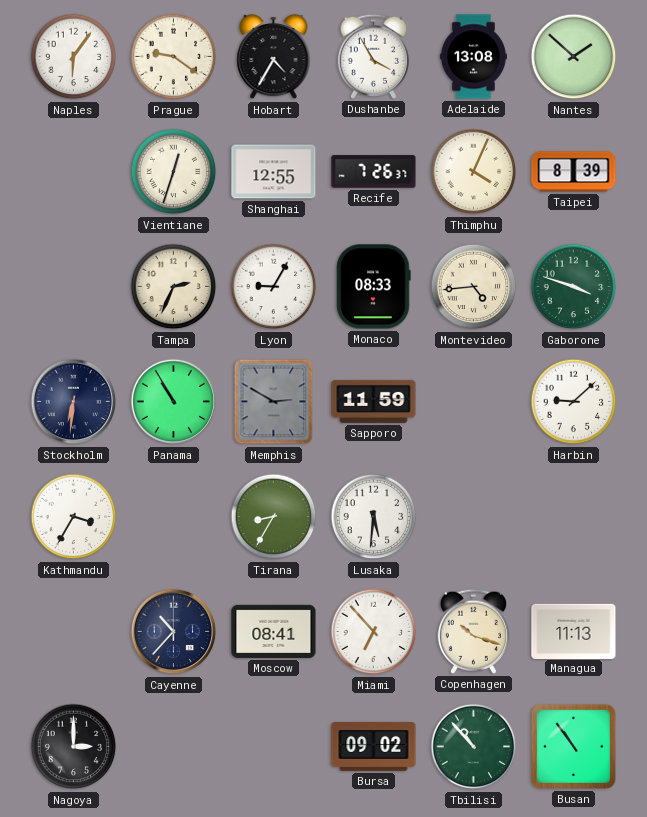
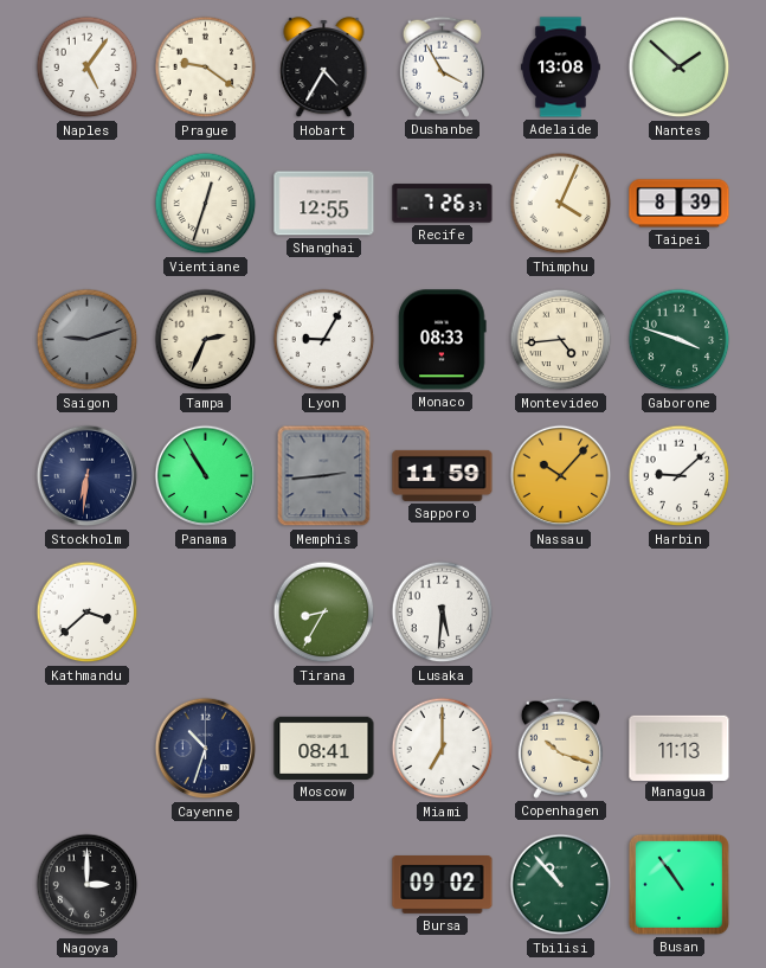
Naples: 6:06 -> 5:06
Saigon: none -> 9:12
Memphis: 2:50 -> 2:44
Nassau: none -> 10:07
Kathmandu: 3:35 -> 3:38
Cayenne: 10:37 -> 10:33
Miami: 6:53 -> 7:00
